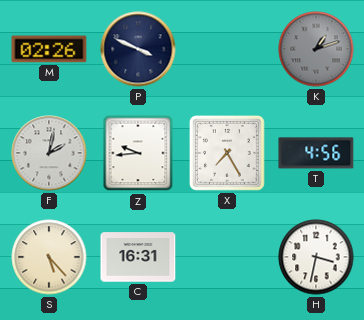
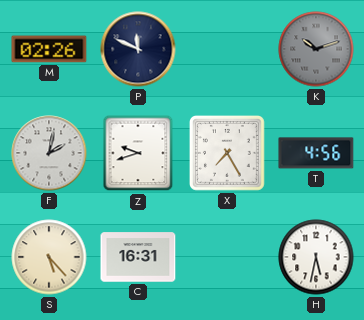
P: 3:49 -> 11:49
K: 1:12 -> 10:12
Z: 9:44 -> 9:42
H: 3:32 -> 5:32
